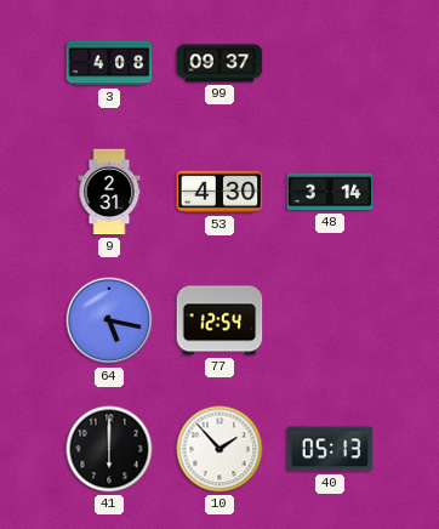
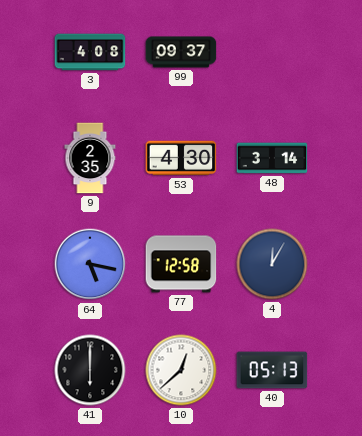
9: 2:31 -> 2:35
77: 12:54 -> 12:58
4: none -> 12:05
10: 1:53 -> 12:38
